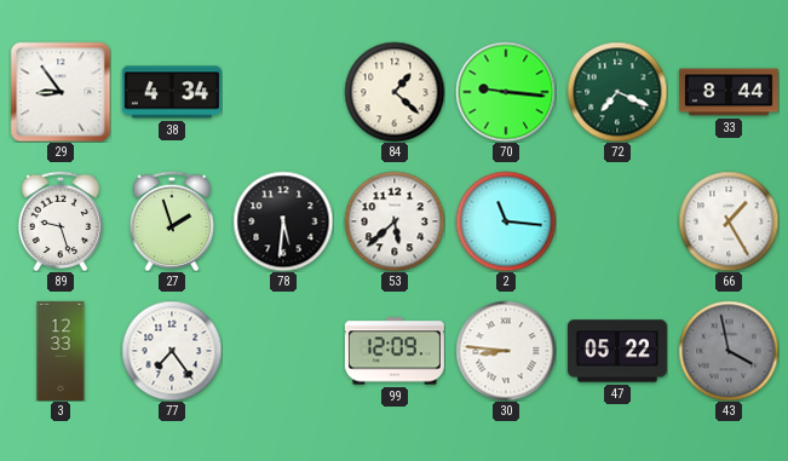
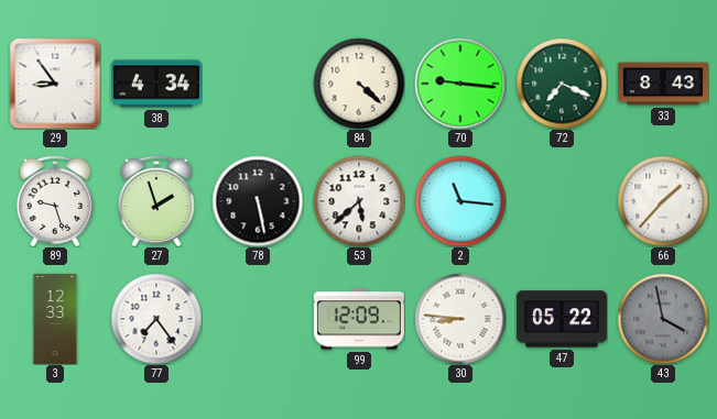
84: 1:22 -> 4:22
33: 8:44 -> 8:43
78: 5:31 -> 5:28
66: 1:25 -> 1:37
